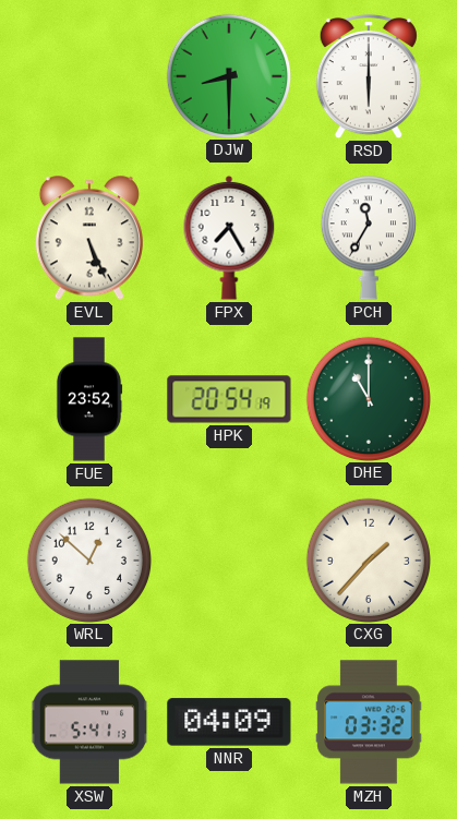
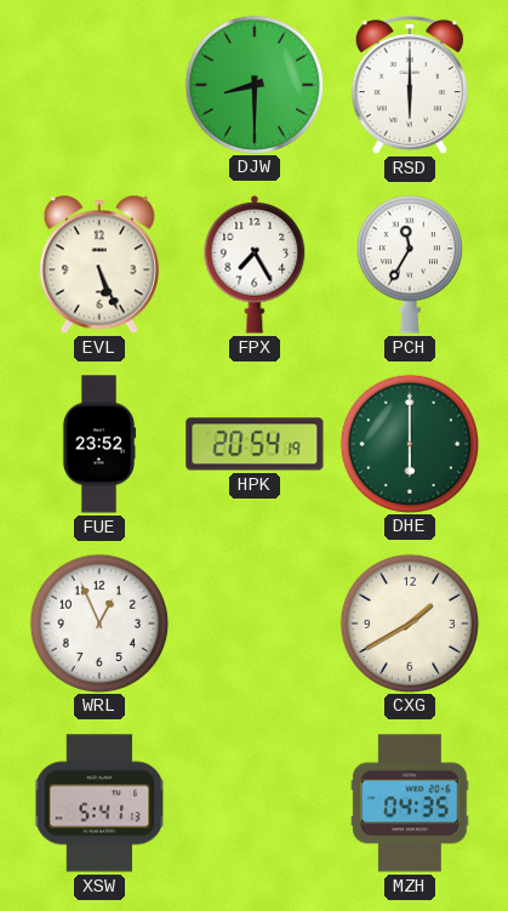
DHE: 11:00 -> 6:00
WRL: 12:52 -> 12:56
CXG: 1:37 -> 1:40
NNR: 04:09 -> none
MZH: 03:32 -> 04:35
